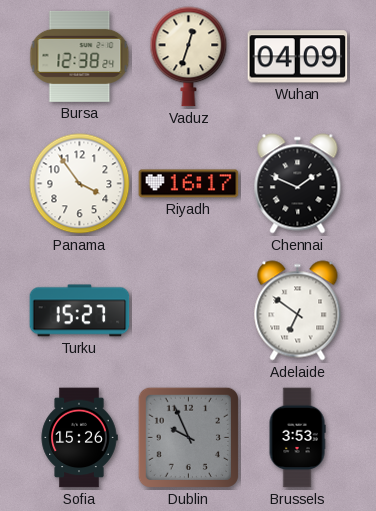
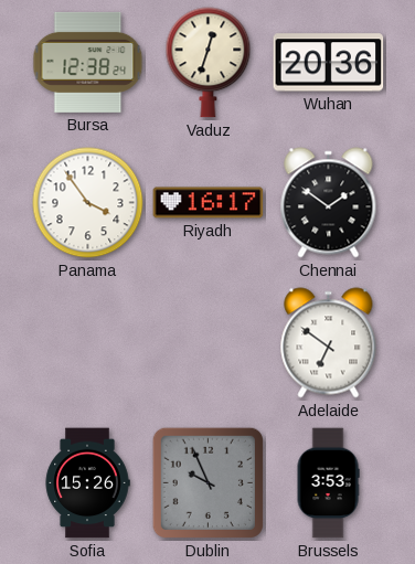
Wuhan: 04:09 -> 20:36
Chennai: 1:49 -> 1:51
Turku: 15:27 -> none
